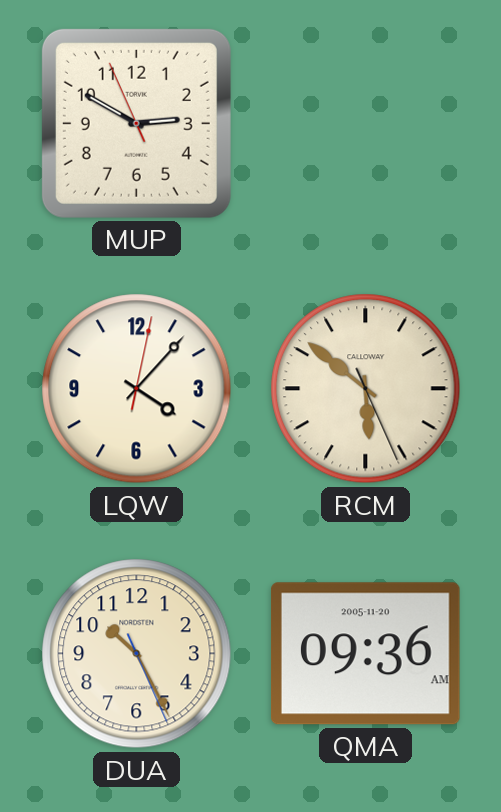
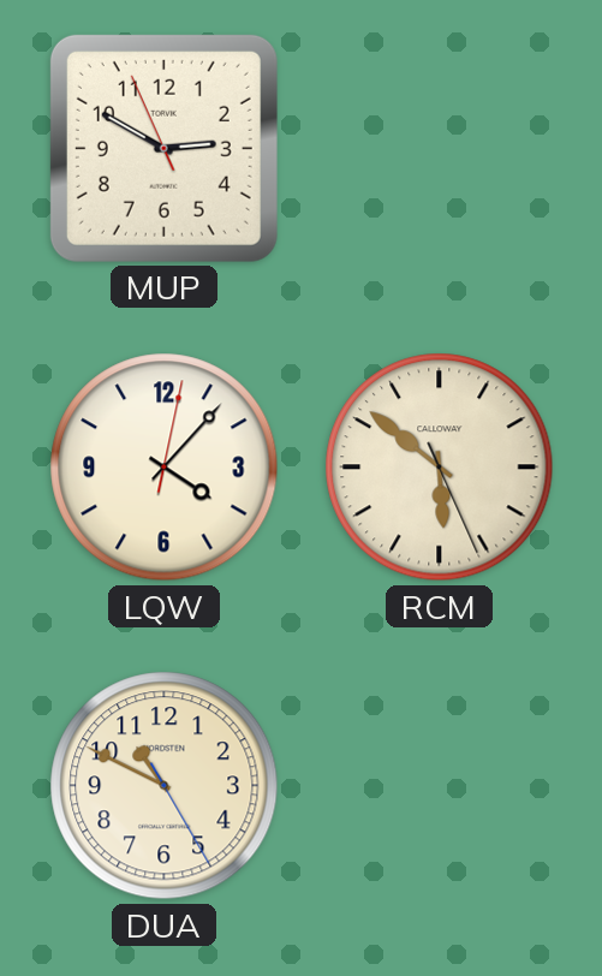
DUA: 10:25 -> 10:49
QMA: 09:36 -> none
